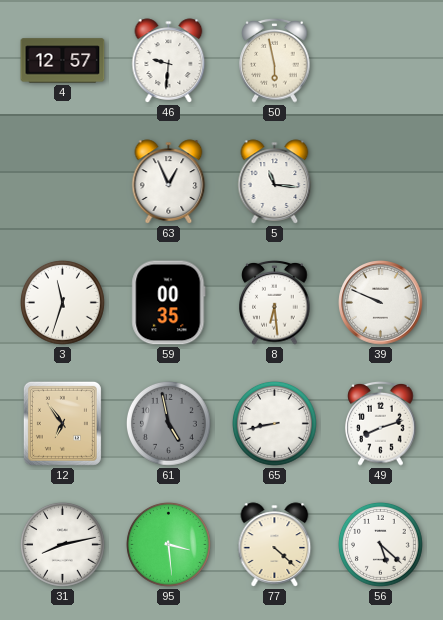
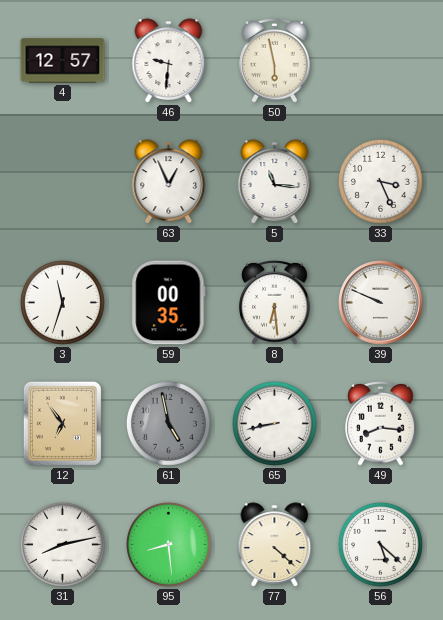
33: none -> 3:26
49: 8:12 -> 8:16
95: 3:29 -> 8:29
